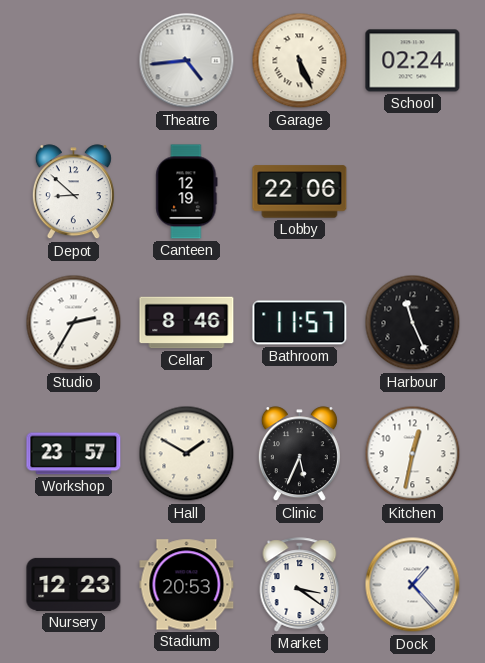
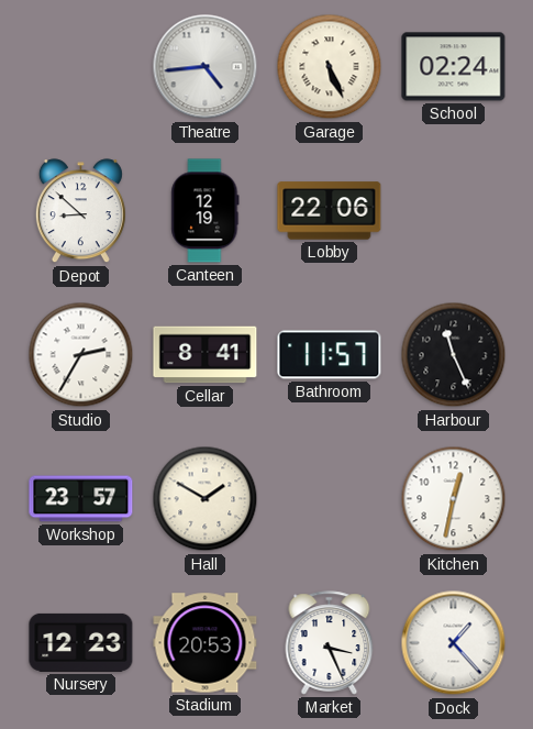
Cellar: 8:46 -> 8:41
Clinic: 5:34 -> none
Market: 3:21 -> 3:26
